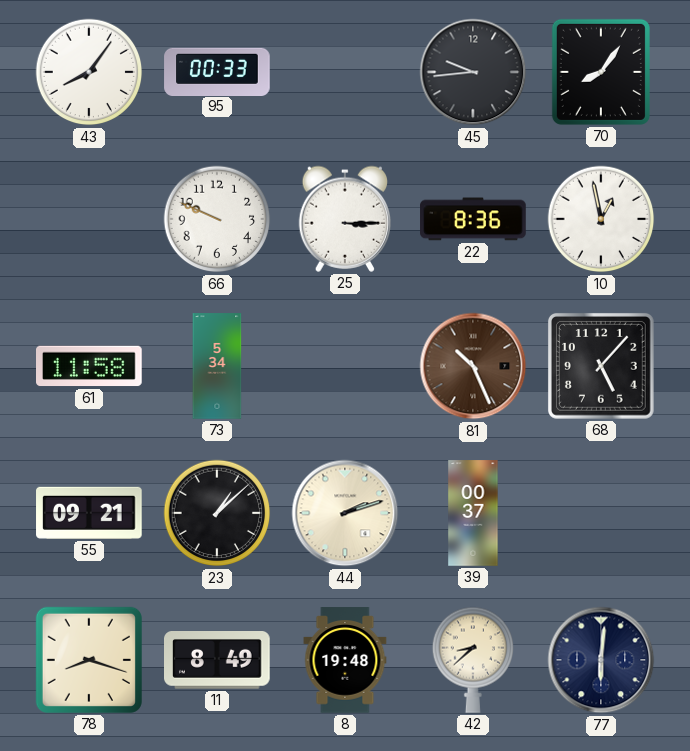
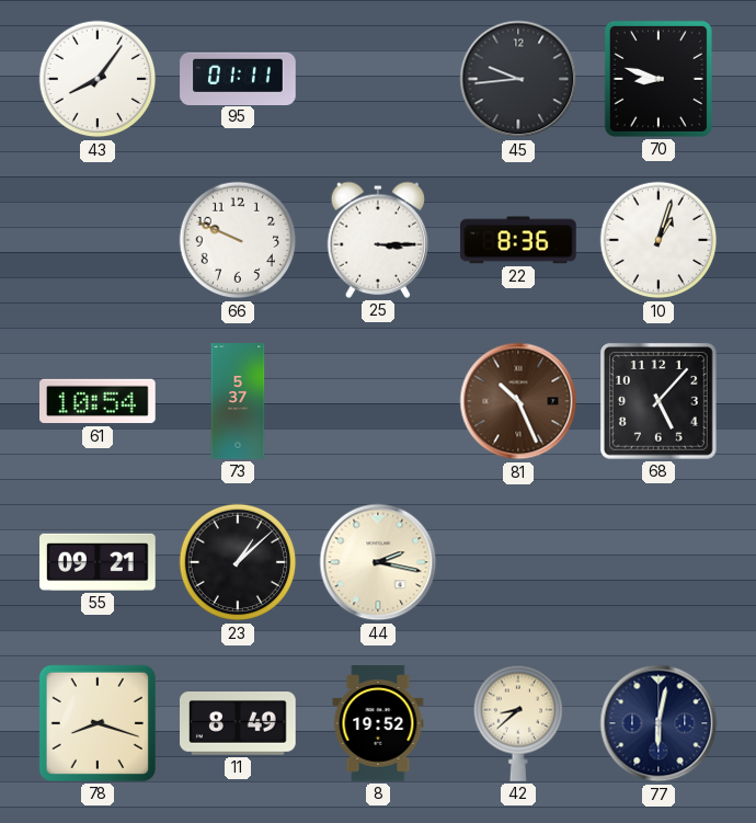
95: 00:33 -> 01:11
70: 8:06 -> 8:48
10: 12:58 -> 1:03
61: 11:58 -> 10:54
73: 5:34 -> 5:37
44: 2:12 -> 2:17
39: 00:37 -> none
8: 19:48 -> 19:52
77: 6:01 -> 6:02
